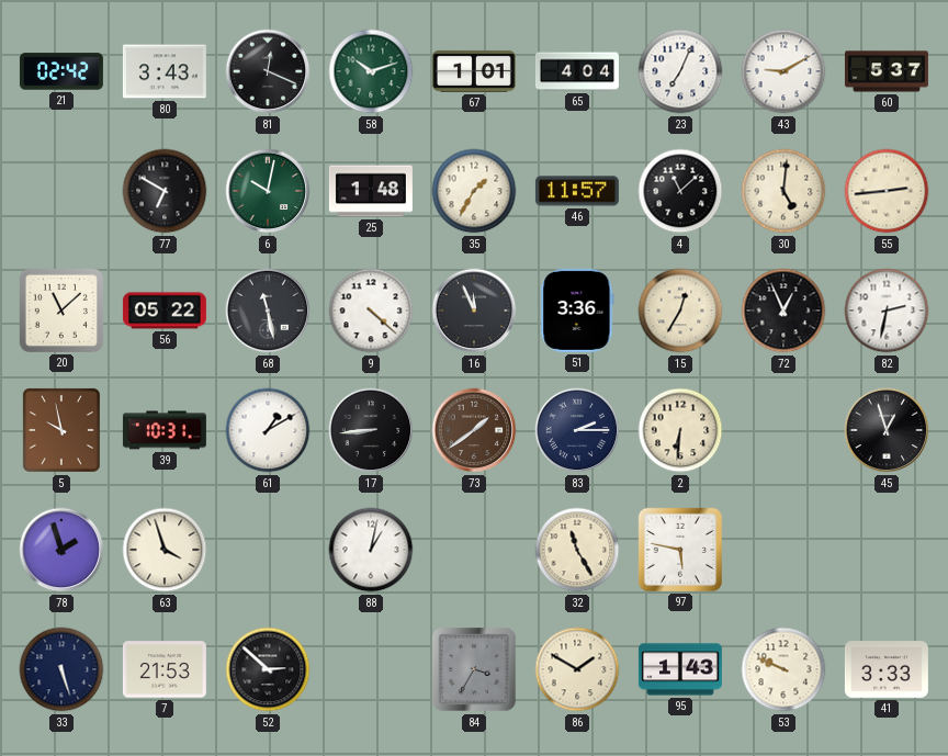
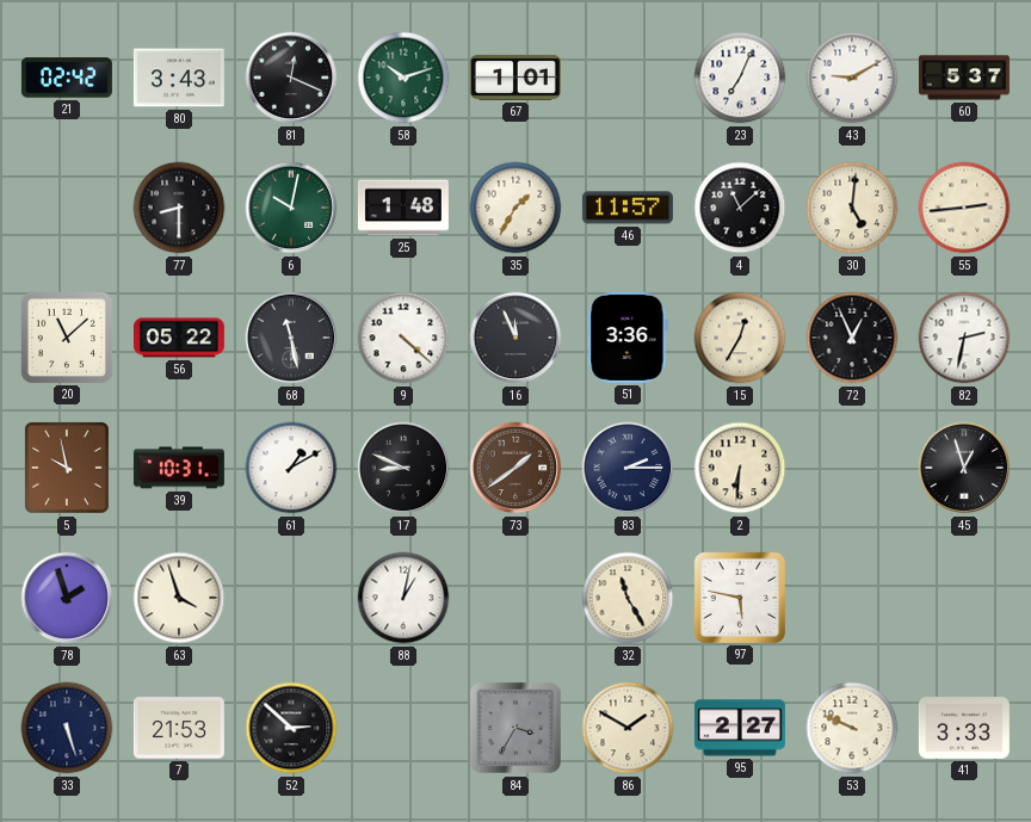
65: 4:04 -> none
77: 6:50 -> 8:30
17: 8:44 -> 8:49
95: 1:43 -> 2:27
